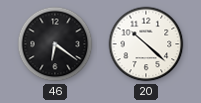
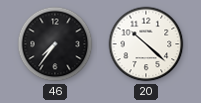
46: 6:21 -> 7:36
